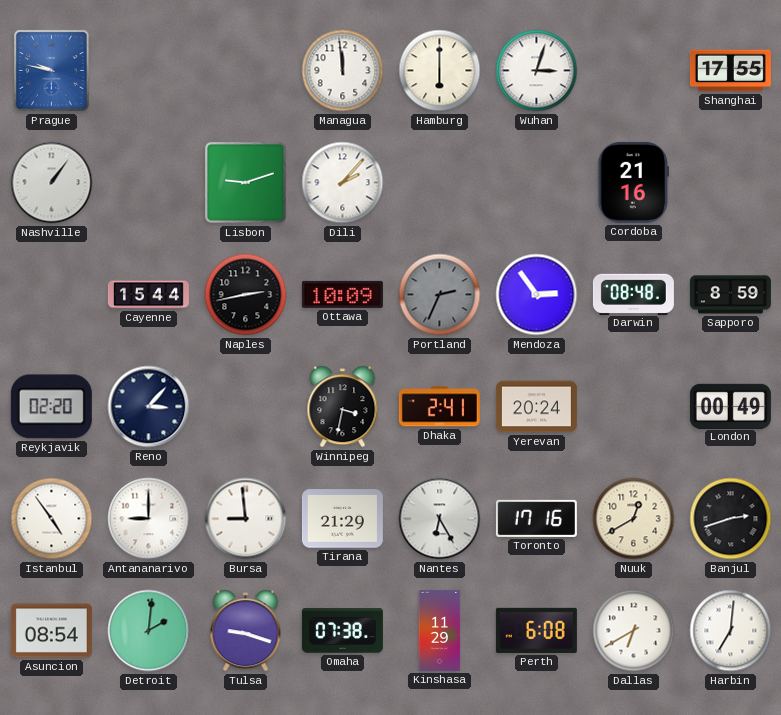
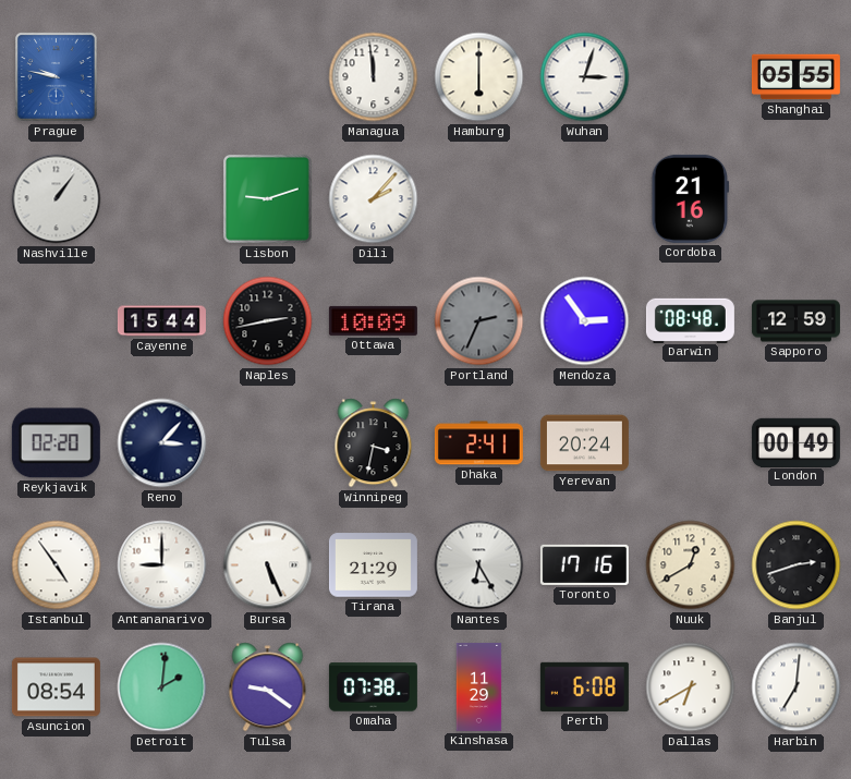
Shanghai: 17:55 -> 05:55
Sapporo: 8:59 -> 12:59
Bursa: 8:59 -> 5:26
Tulsa: 9:18 -> 9:21
